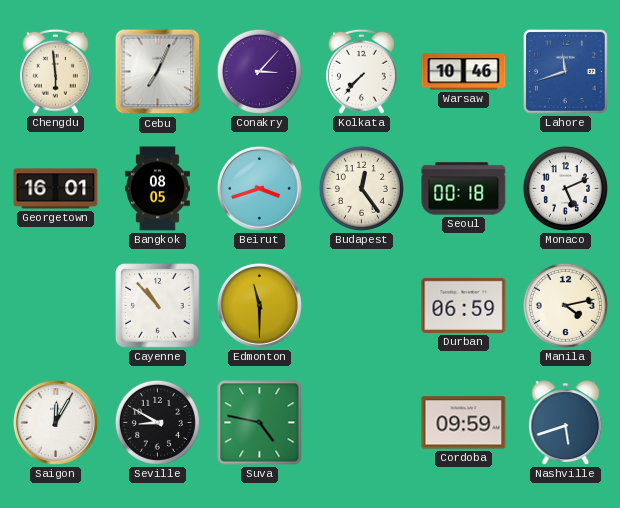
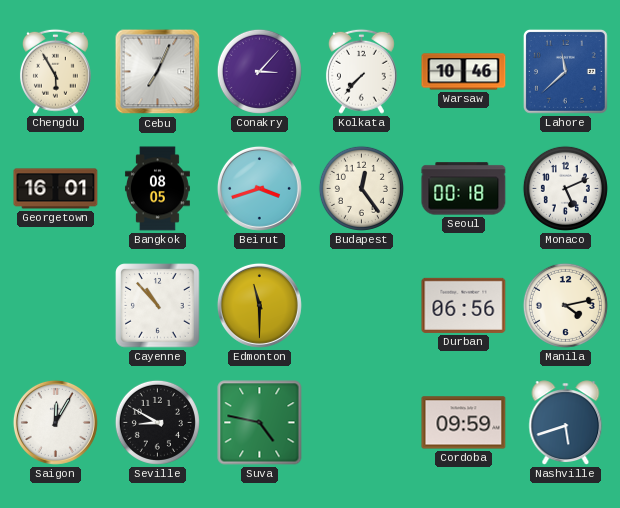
Chengdu: 5:59 -> 5:55
Lahore: 11:42 -> 11:38
Durban: 06:59 -> 06:56
